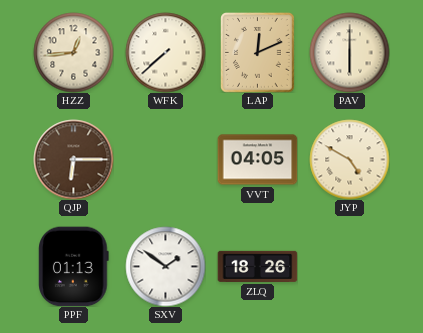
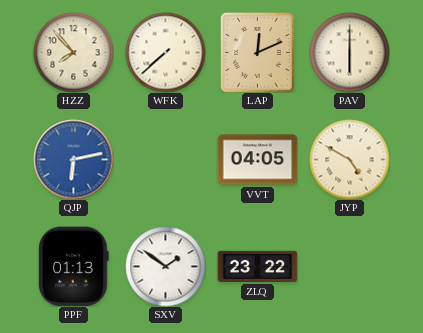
HZZ: 12:44 -> 7:53
QJP: 6:15 -> 6:13
QJP dial: brown -> blue
ZLQ: 18:26 -> 23:22
